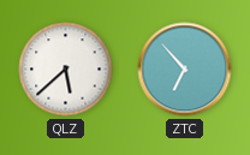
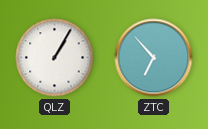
QLZ: 5:38 -> 1:05
